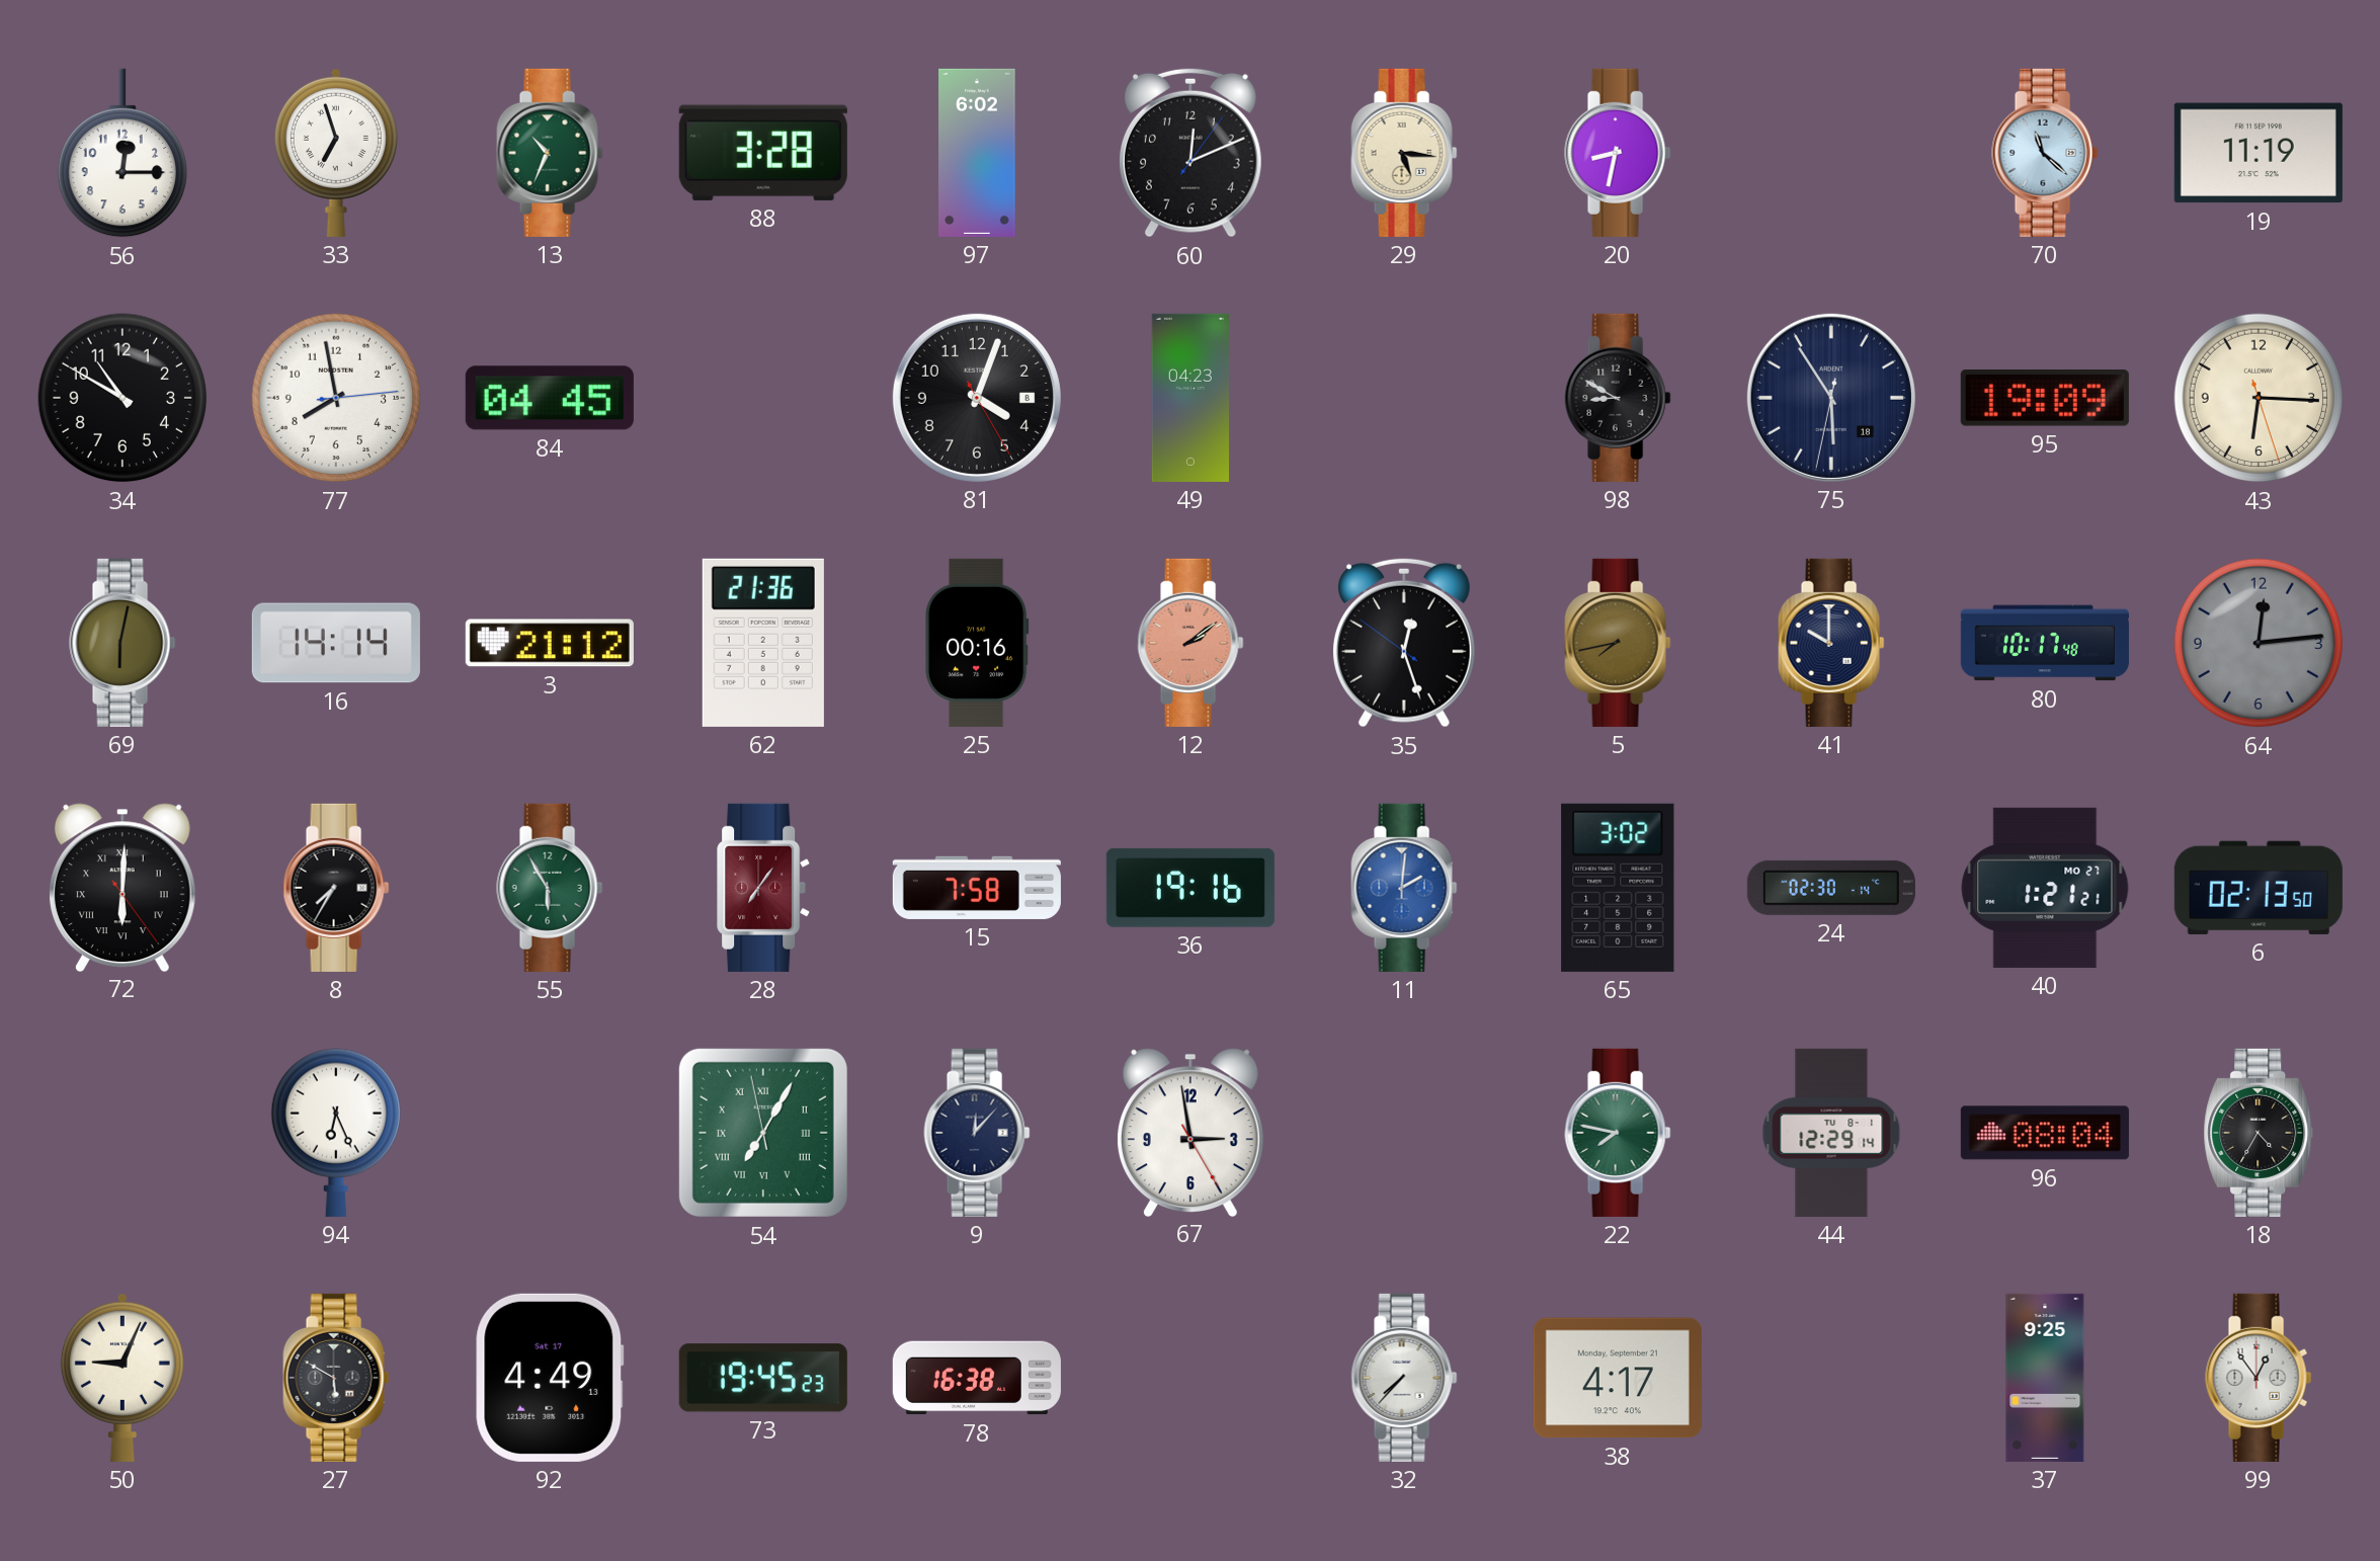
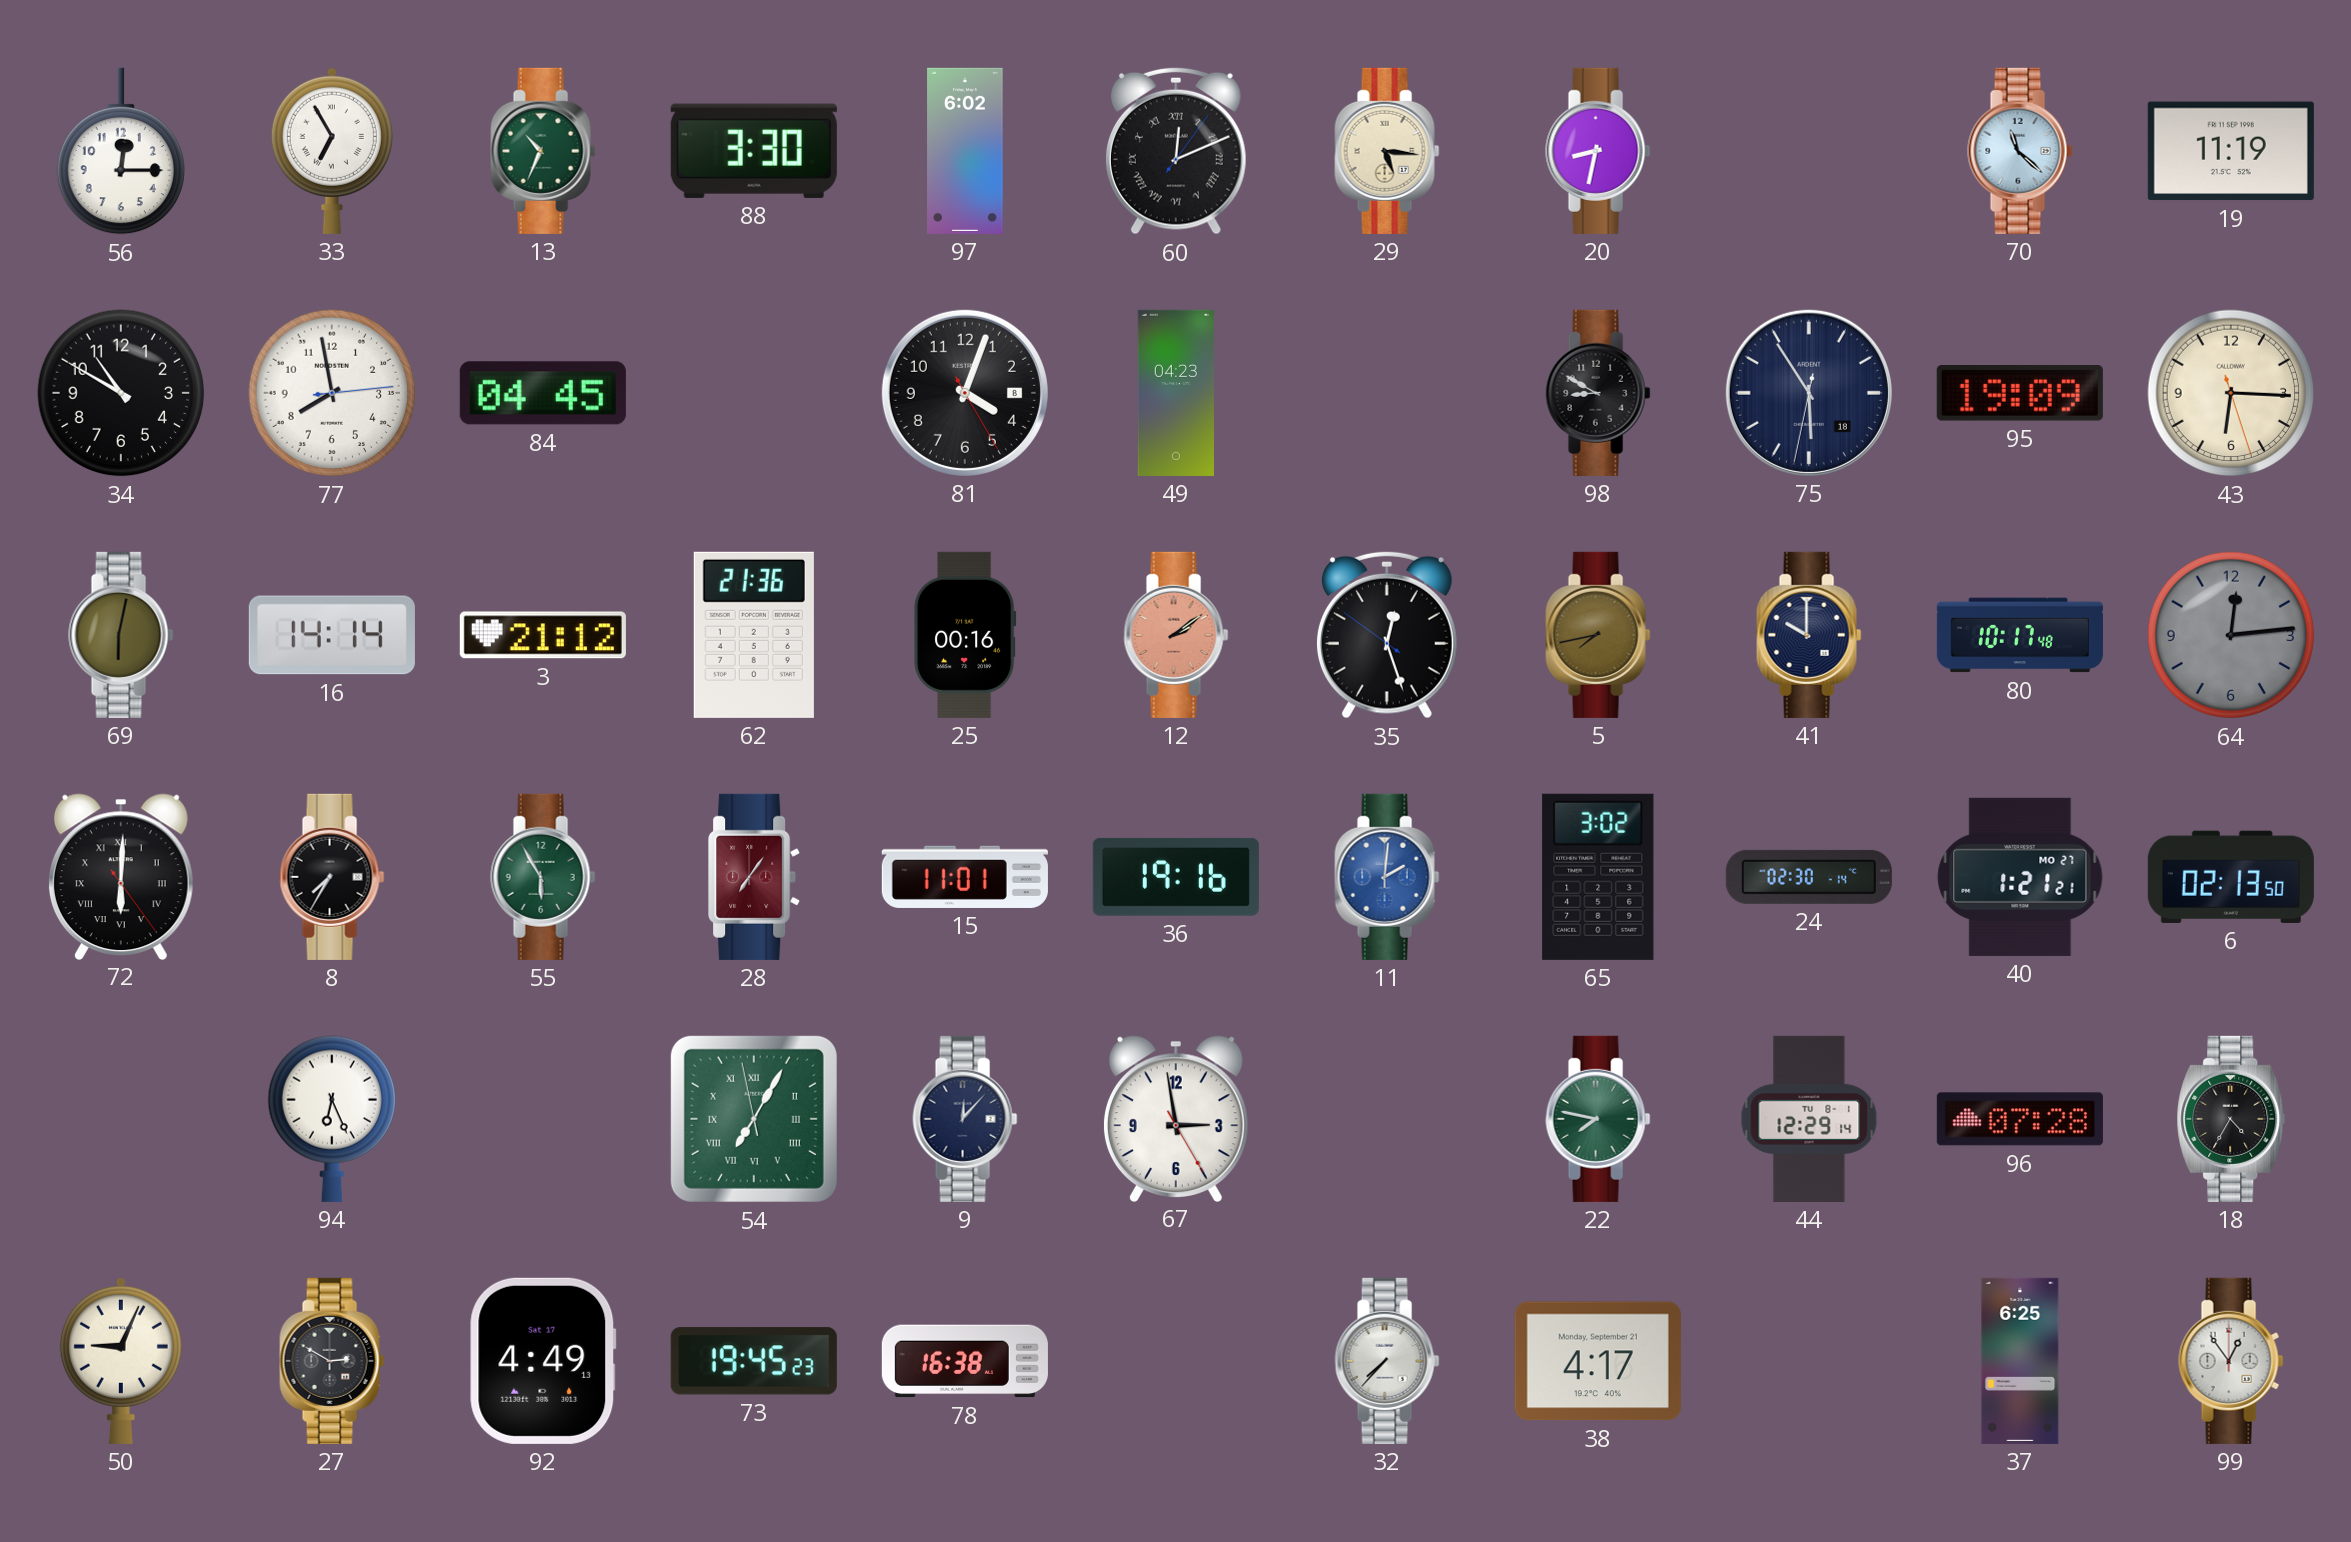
33: 6:57 -> 6:55
88: 3:28 -> 3:30
60 numerals: Arabic -> Roman
15: 7:58 -> 11:01
96: 08:04 -> 07:28
27: 5:50 -> 2:50
37: 9:25 -> 6:25
